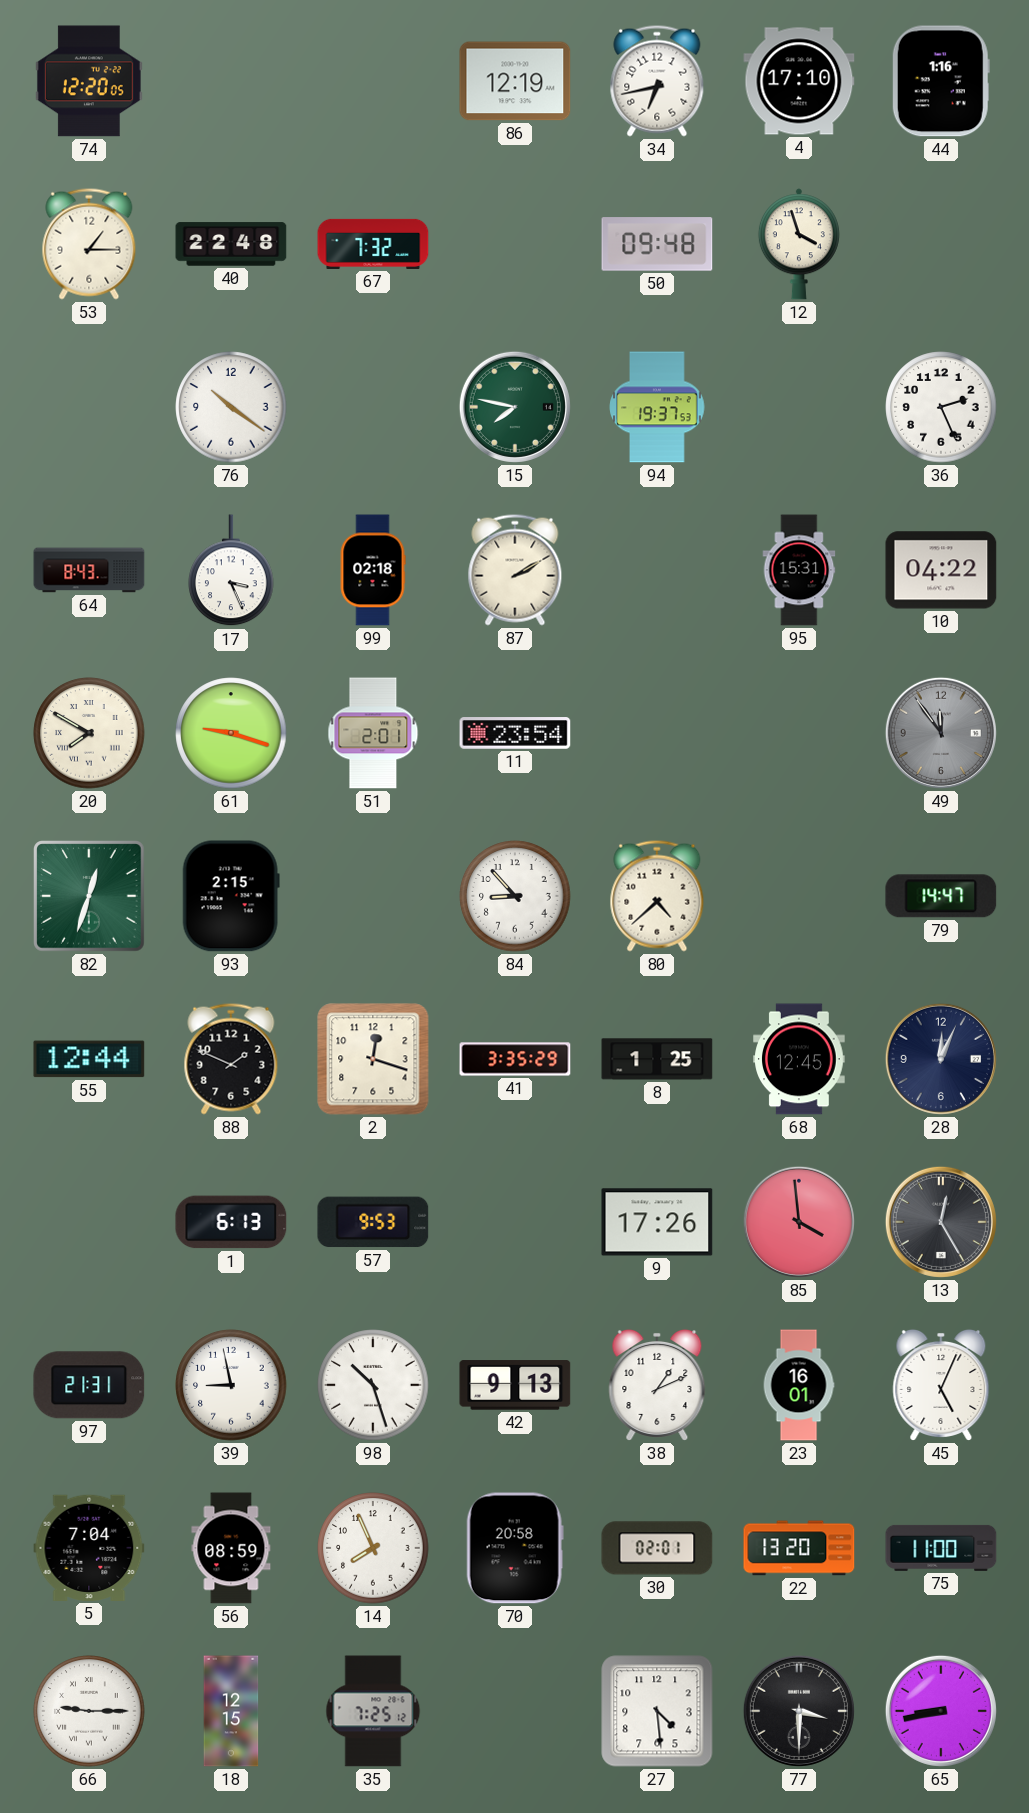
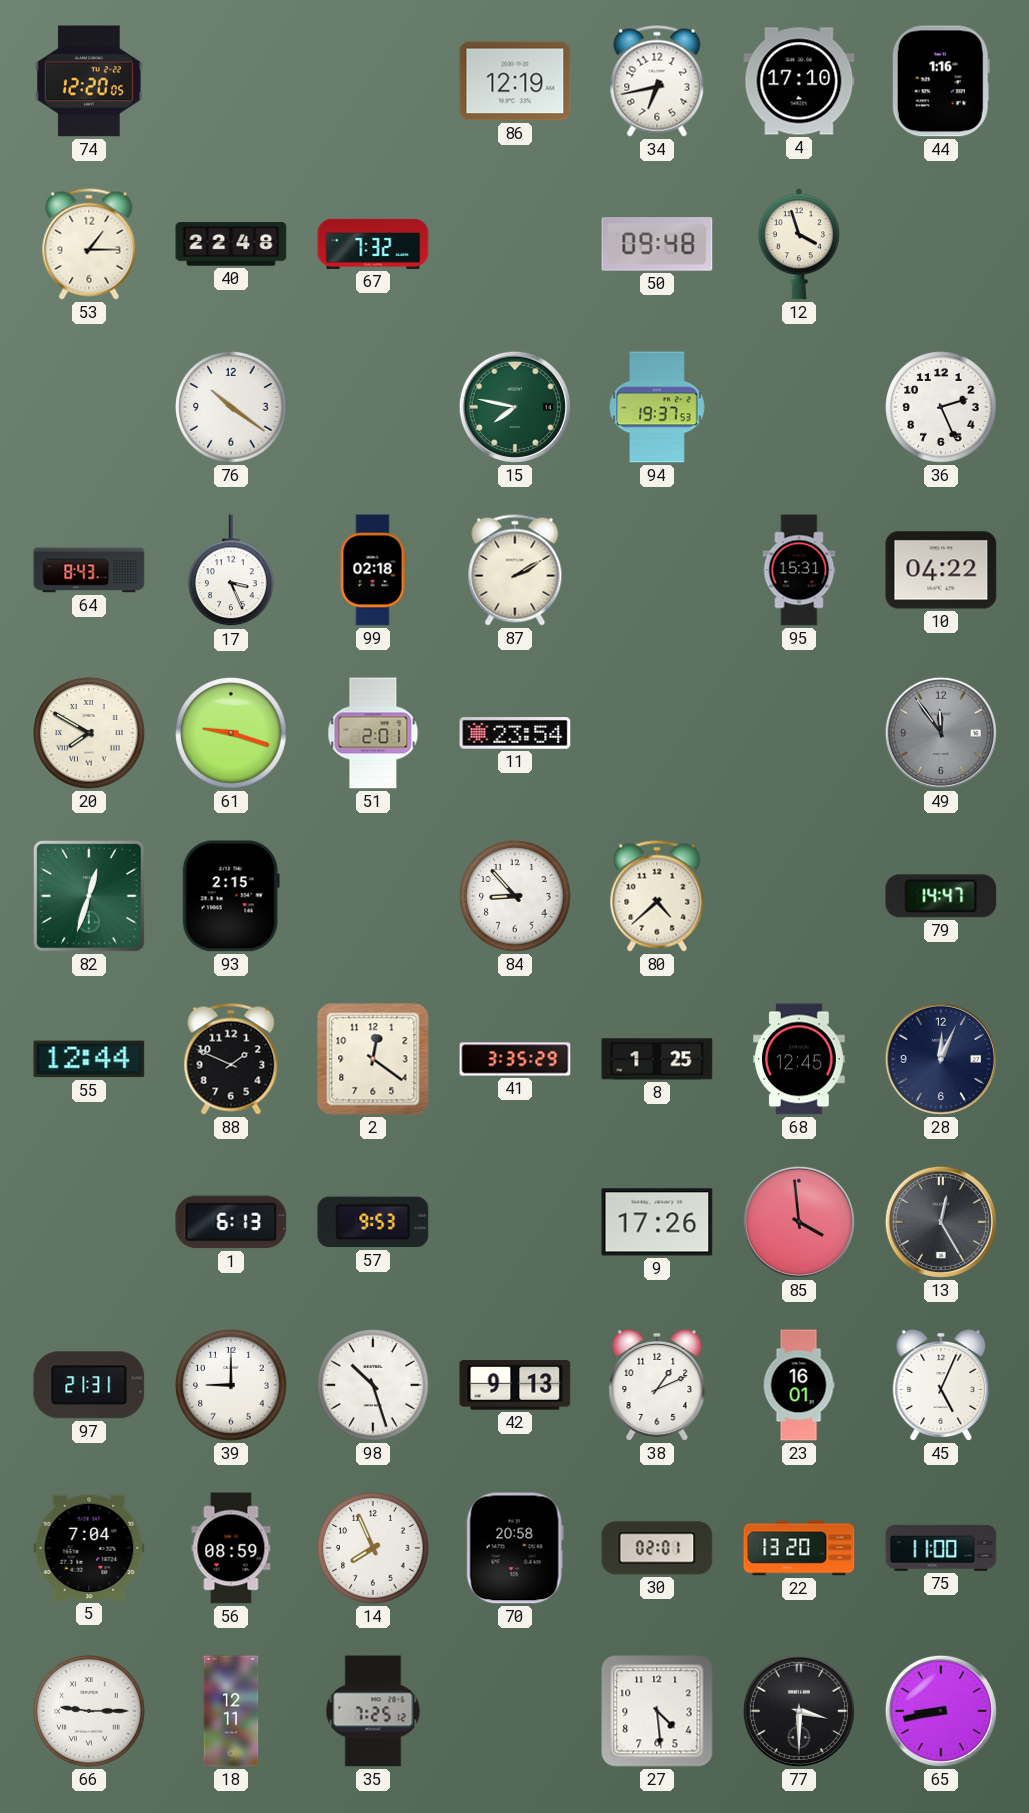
2: 12:18 -> 12:21
39: 8:58 -> 9:00
18: 12:15 -> 12:11
